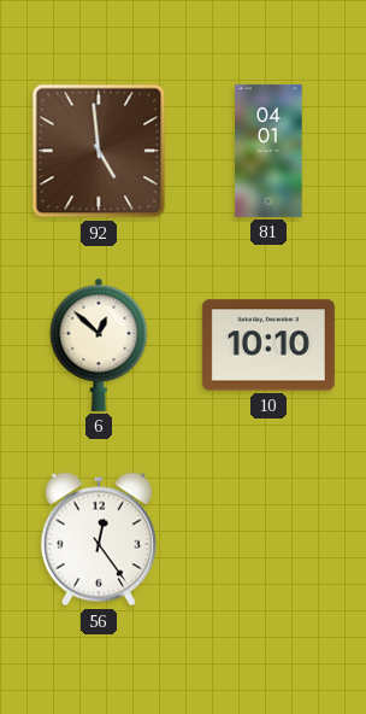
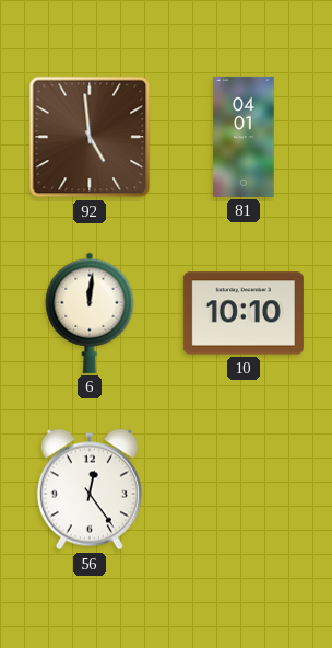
6: 12:52 -> 12:01
